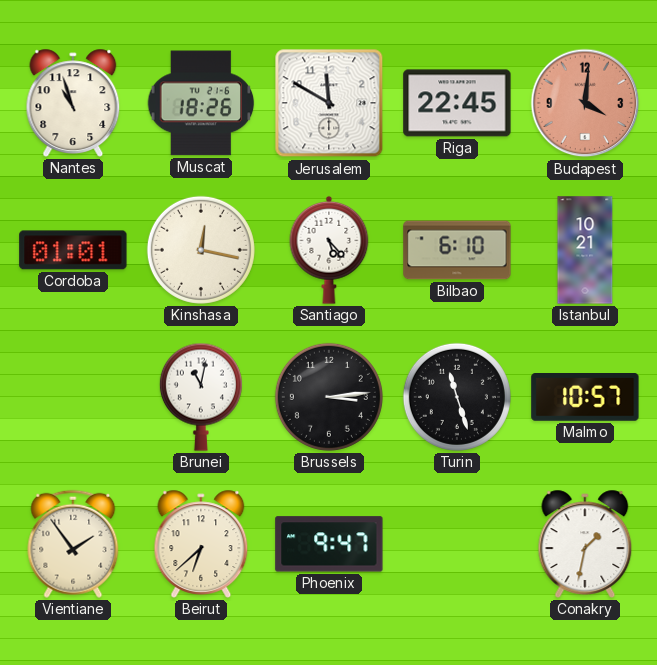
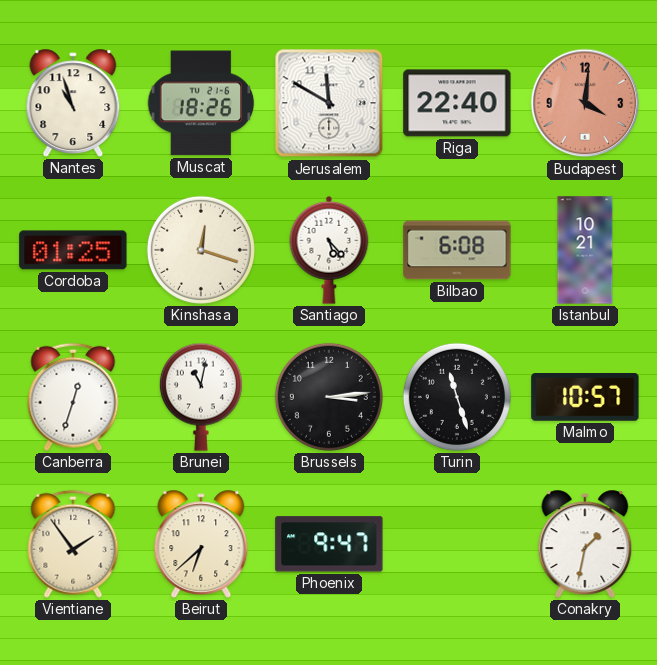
Riga: 22:45 -> 22:40
Cordoba: 01:01 -> 01:25
Kinshasa: 12:17 -> 12:18
Bilbao: 6:10 -> 6:08
Canberra: none -> 12:33
